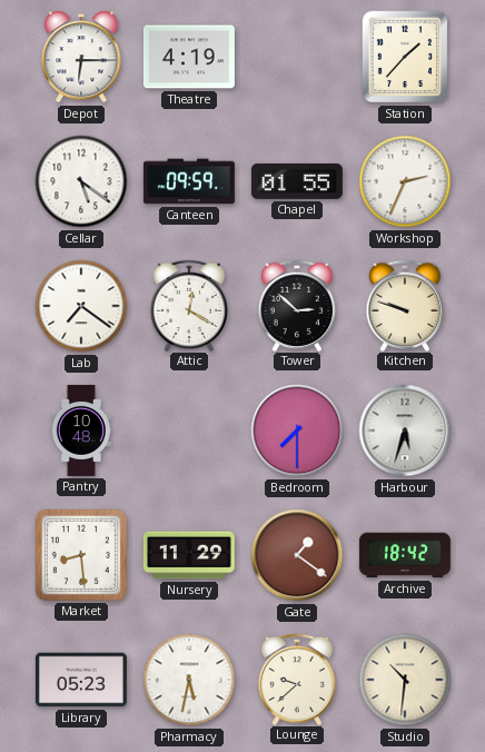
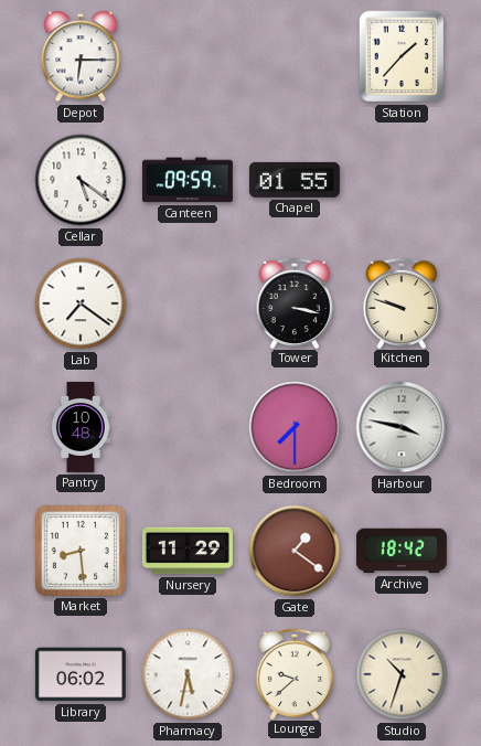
Theatre: 4:19 -> none
Workshop: 2:34 -> none
Attic: 12:20 -> none
Tower: 2:52 -> 3:17
Harbour: 5:33 -> 3:47
Library: 05:23 -> 06:02
Studio: 10:31 -> 10:33
